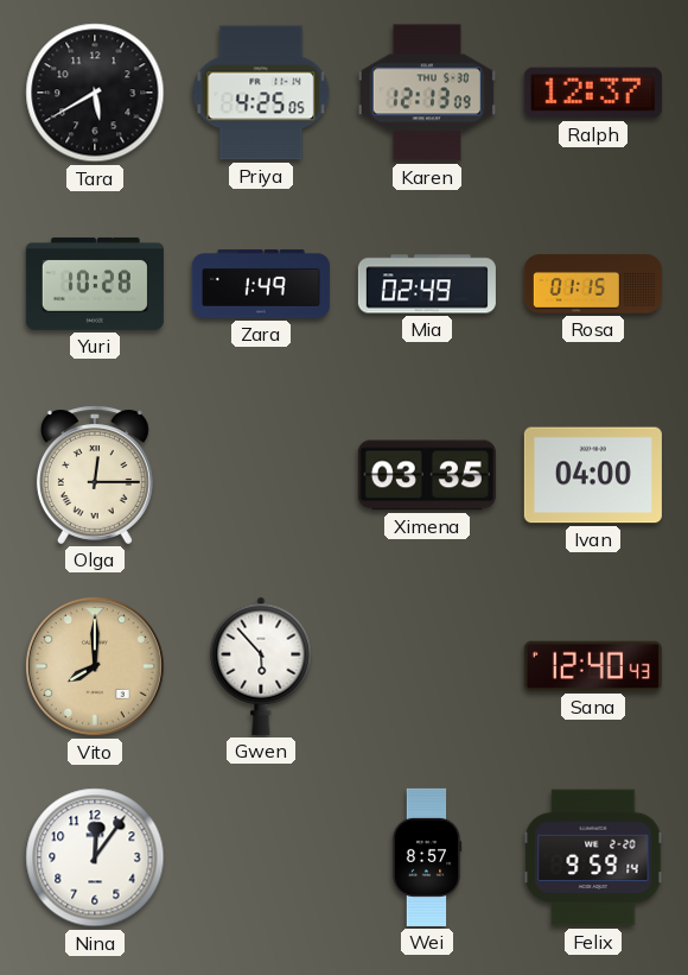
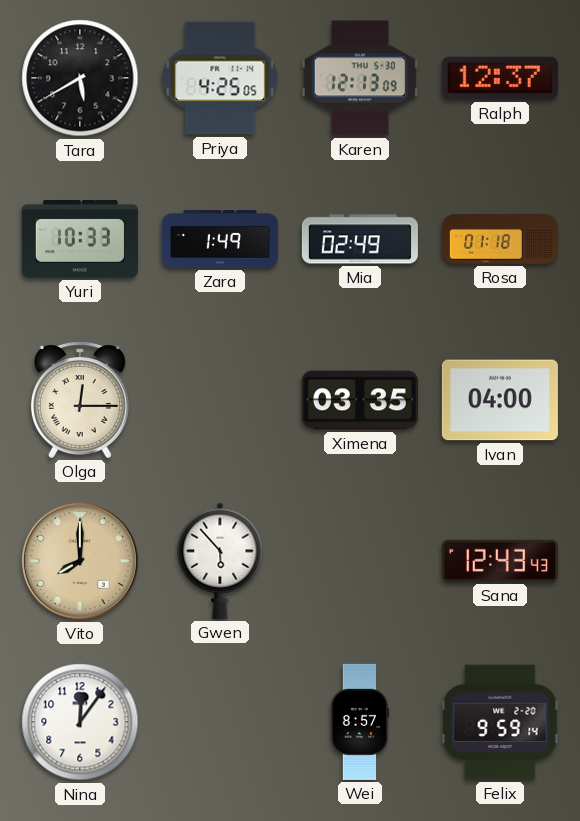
Yuri: 10:28 -> 10:33
Rosa: 01:15 -> 01:18
Sana: 12:40 -> 12:43
